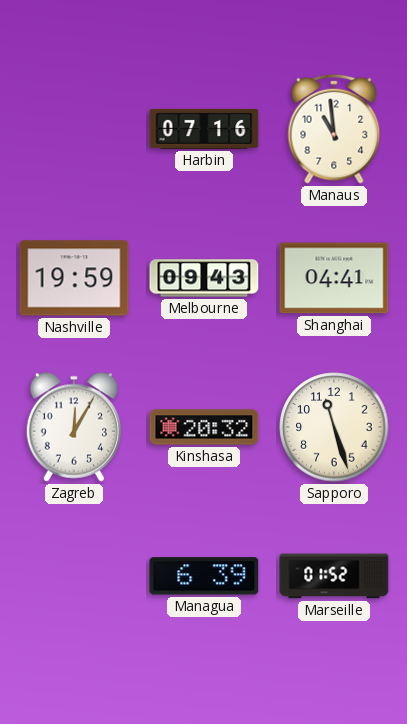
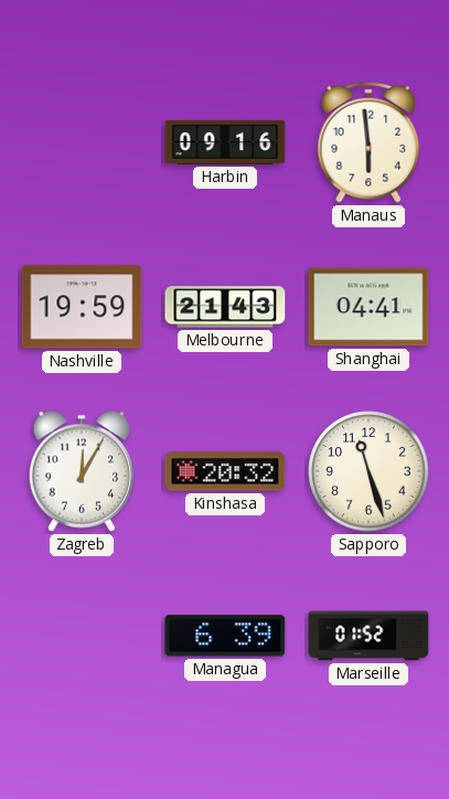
Harbin: 07:16 -> 09:16
Manaus: 10:59 -> 5:59
Melbourne: 09:43 -> 21:43
